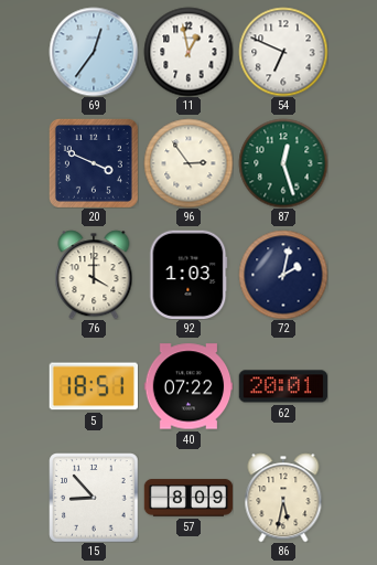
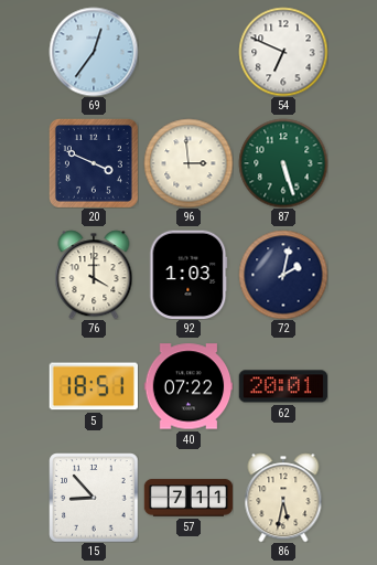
11: 12:58 -> none
96: 2:54 -> 2:59
87: 12:27 -> 5:27
57: 8:09 -> 7:11
